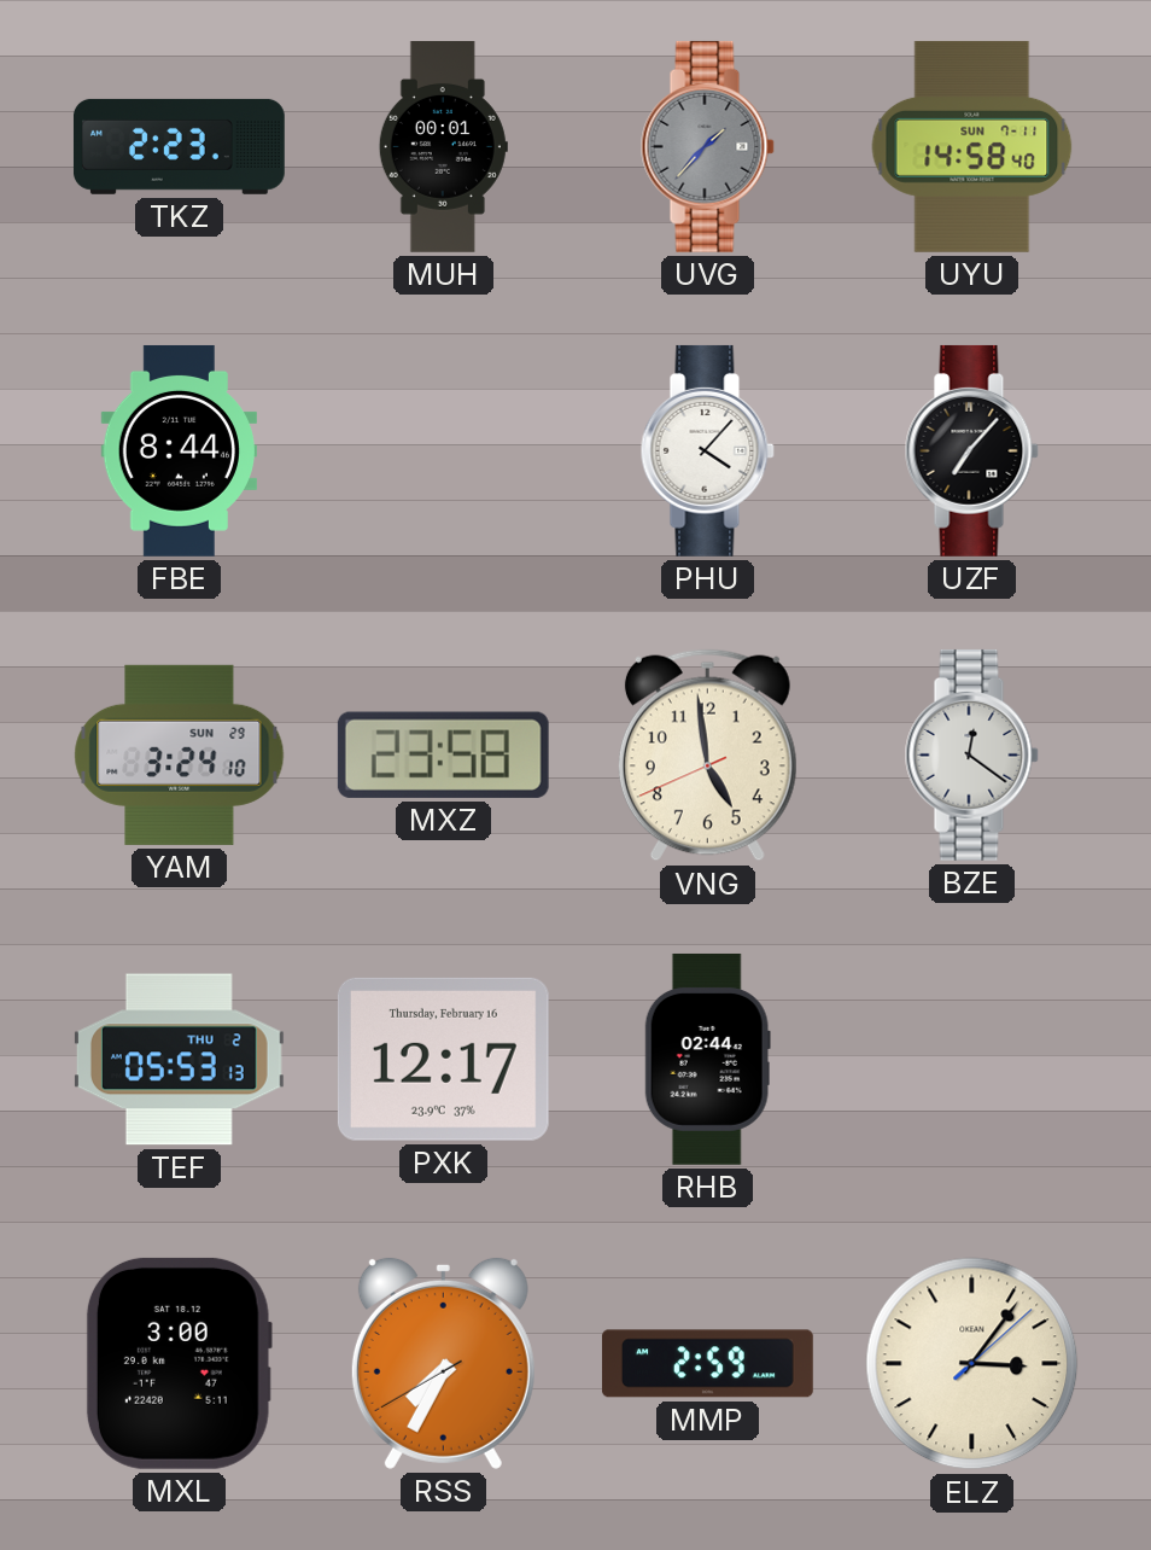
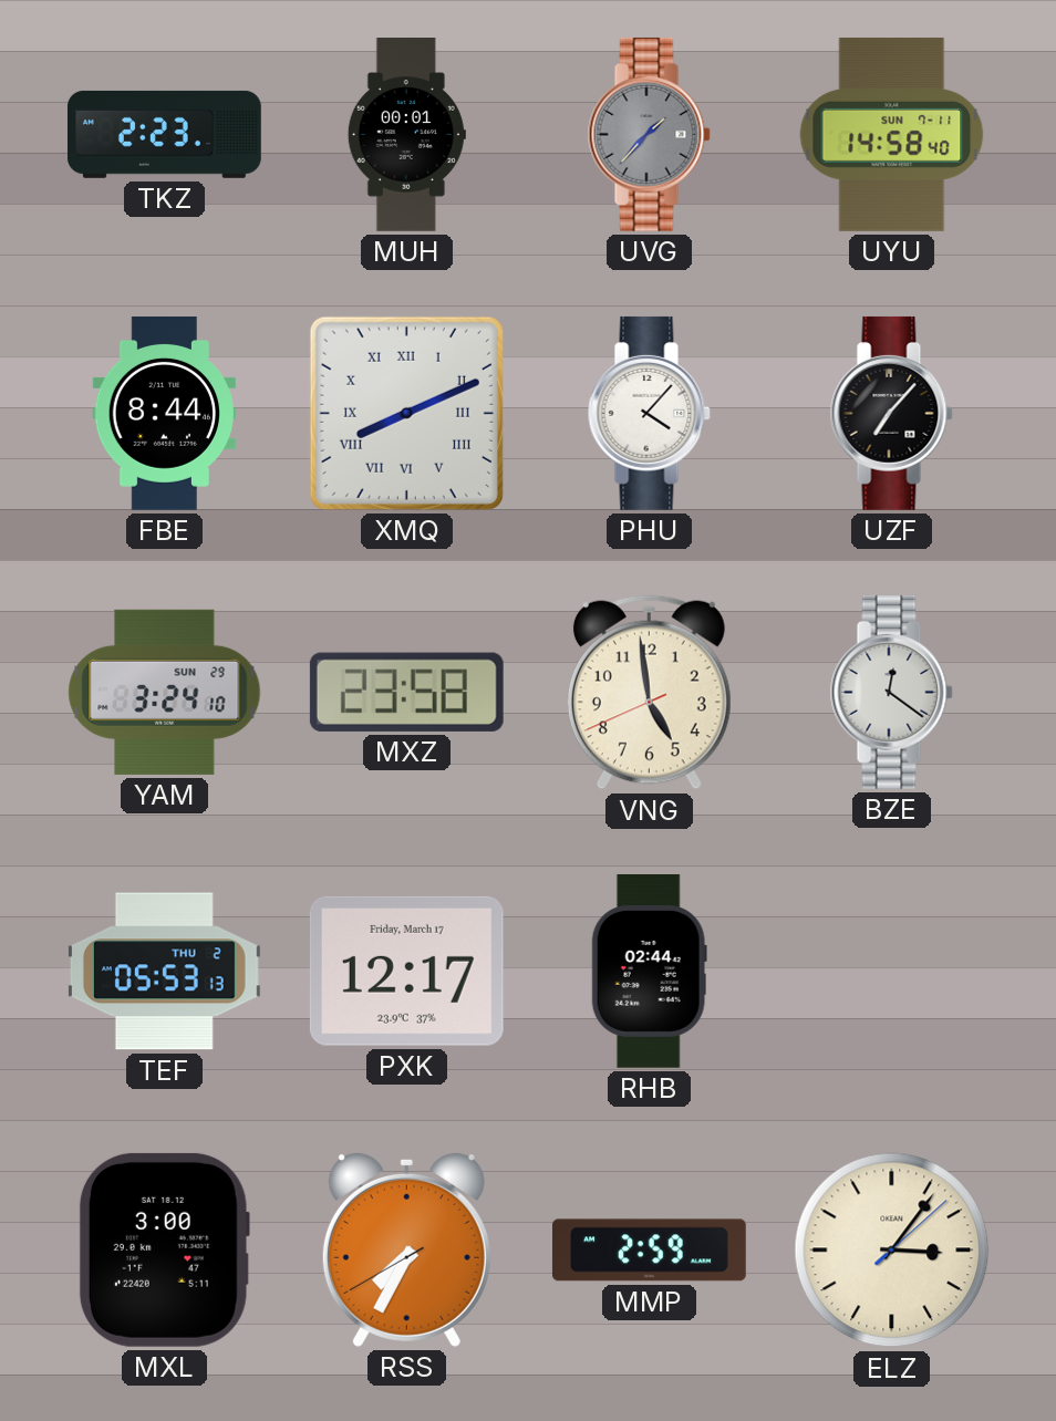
XMQ: none -> 8:11
PXK date: Thursday, February 16 -> Friday, March 17
